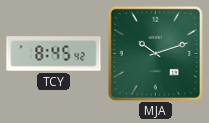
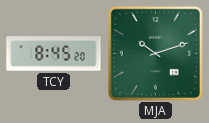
TCY: 8:45:42 -> 8:45:20
